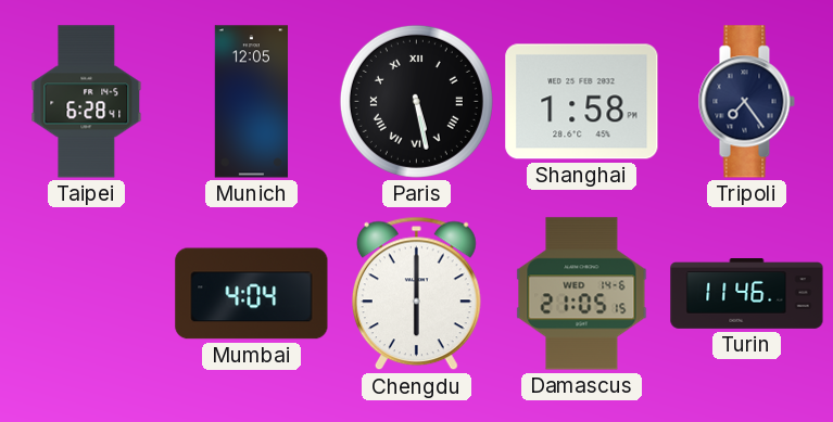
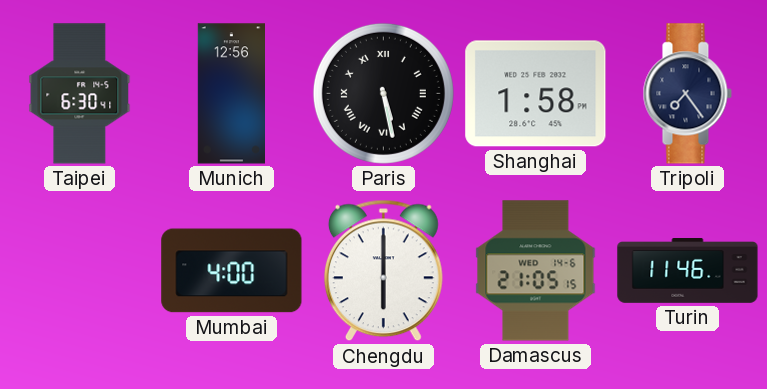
Taipei: 6:28 -> 6:30
Munich: 12:05 -> 12:56
Mumbai: 4:04 -> 4:00
